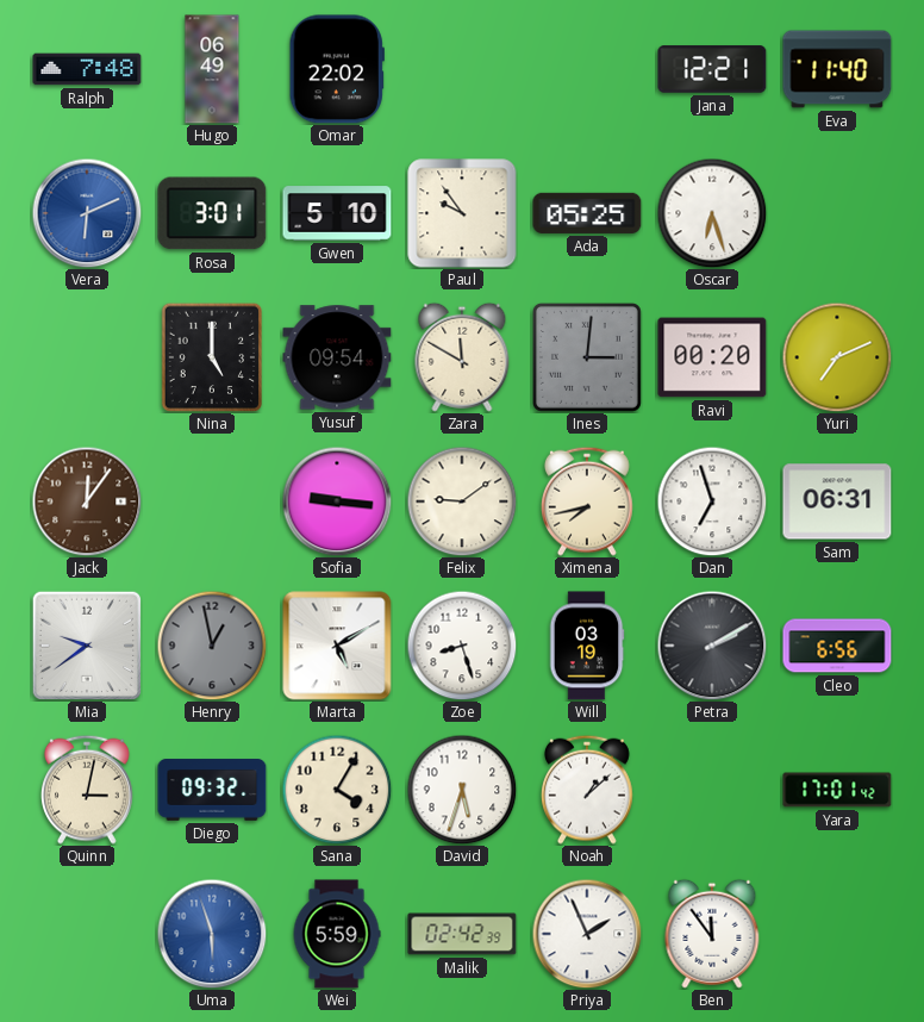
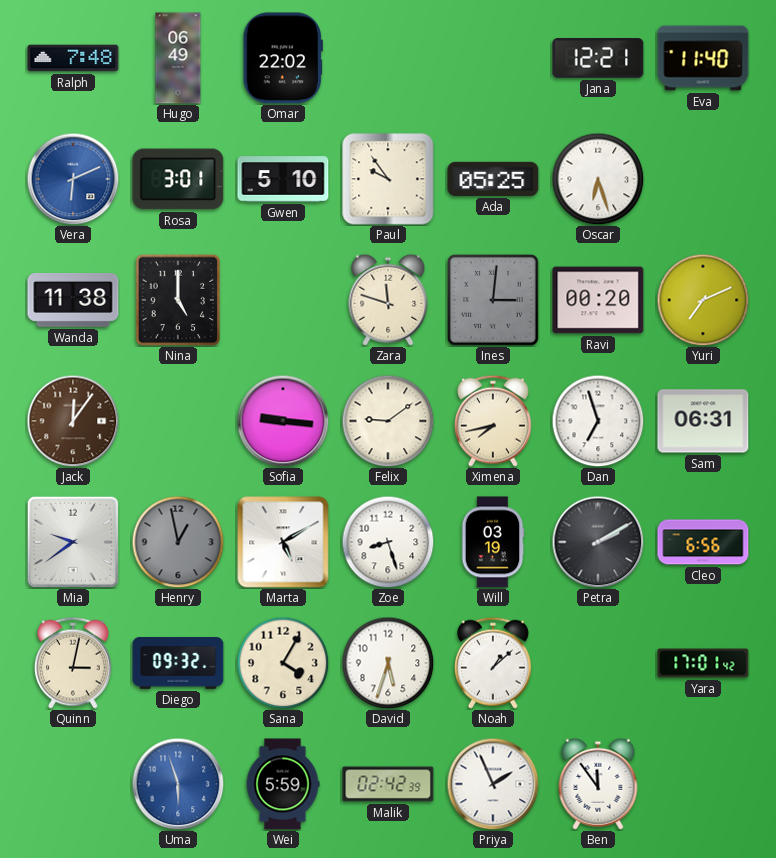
Wanda: none -> 11:38
Yusuf: 09:54 -> none
Zara: 11:50 -> 11:48
